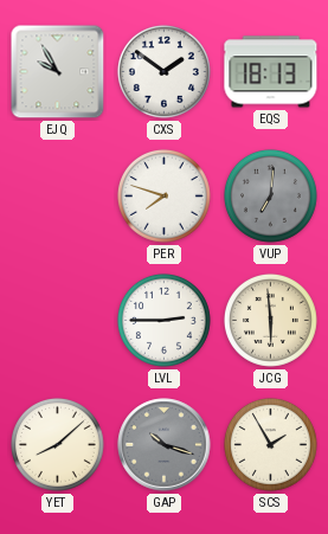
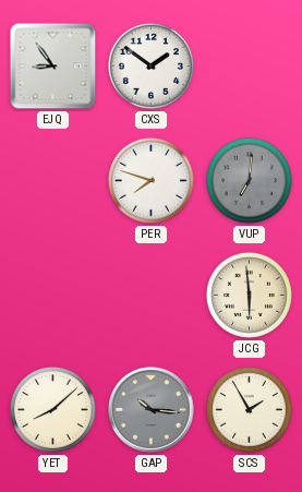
EJQ: 9:55 -> 8:54
EQS: 18:13 -> none
LVL: 2:45 -> none
GAP: 10:18 -> 10:16
